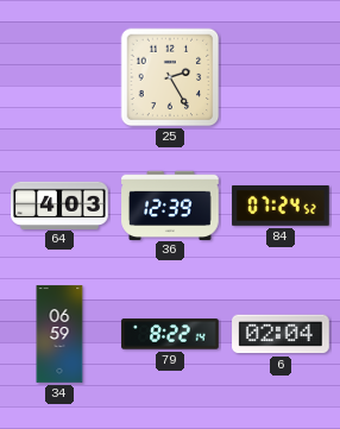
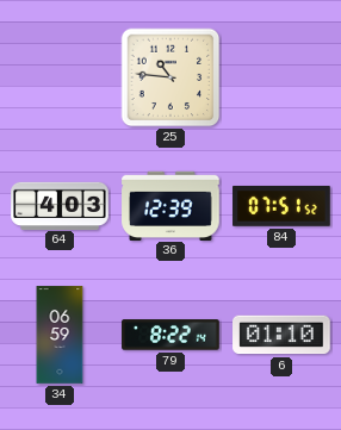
25: 2:25 -> 10:46
84: 07:24 -> 07:51
6: 02:04 -> 01:10
